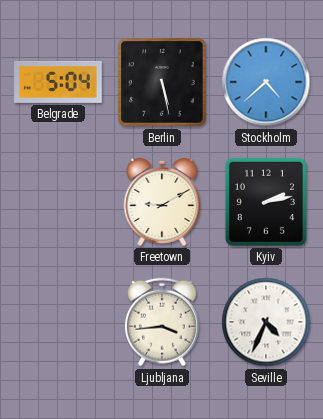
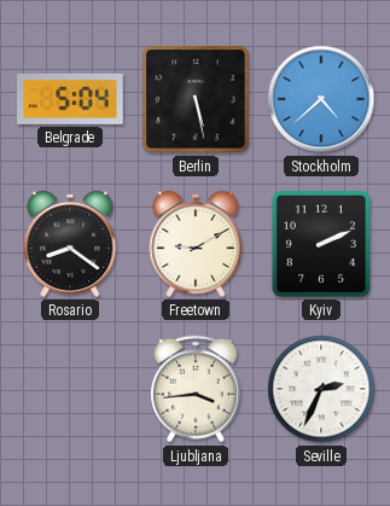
Rosario: none -> 8:21
Kyiv: 2:13 -> 2:11
Seville: 4:34 -> 2:34
